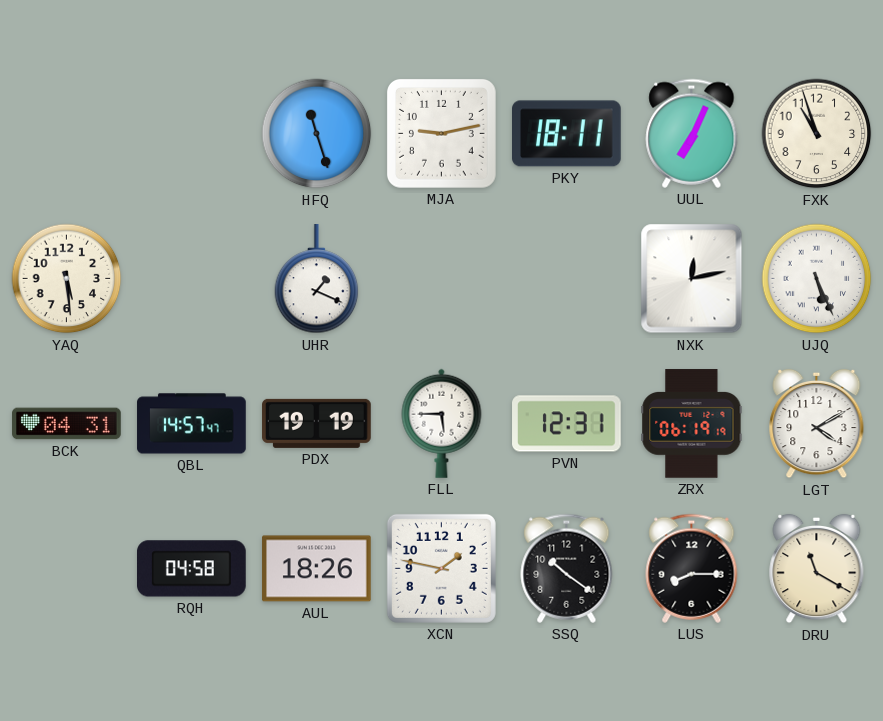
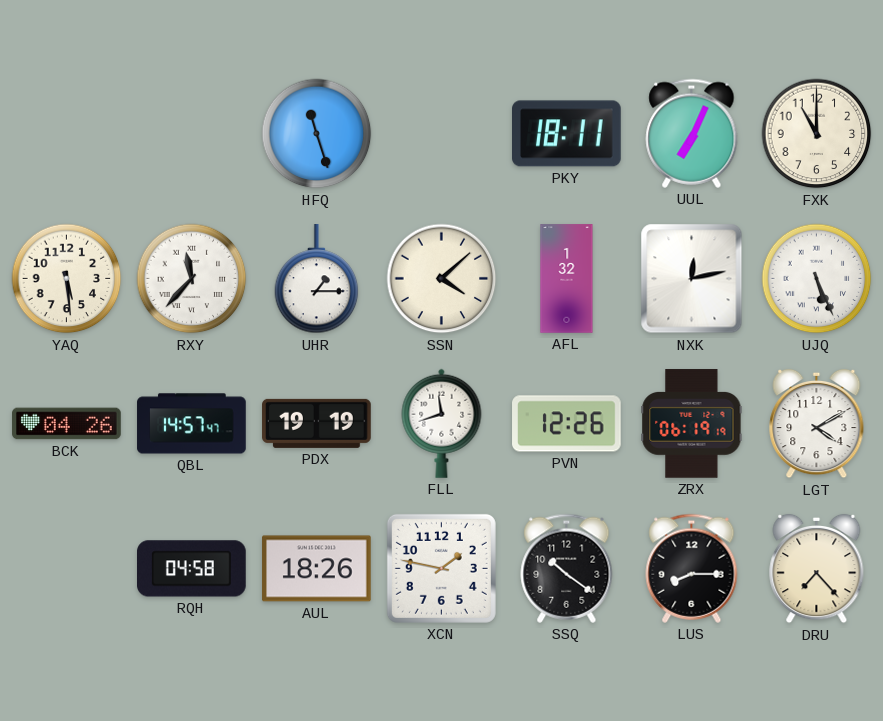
MJA: 9:13 -> none
FXK: 10:57 -> 11:00
RXY: none -> 11:37
UHR: 1:19 -> 1:15
SSN: none -> 4:08
AFL: none -> 1:32
BCK: 04:31 -> 04:26
FLL: 5:45 -> 11:42
PVN: 12:31 -> 12:26
DRU: 11:20 -> 7:23
